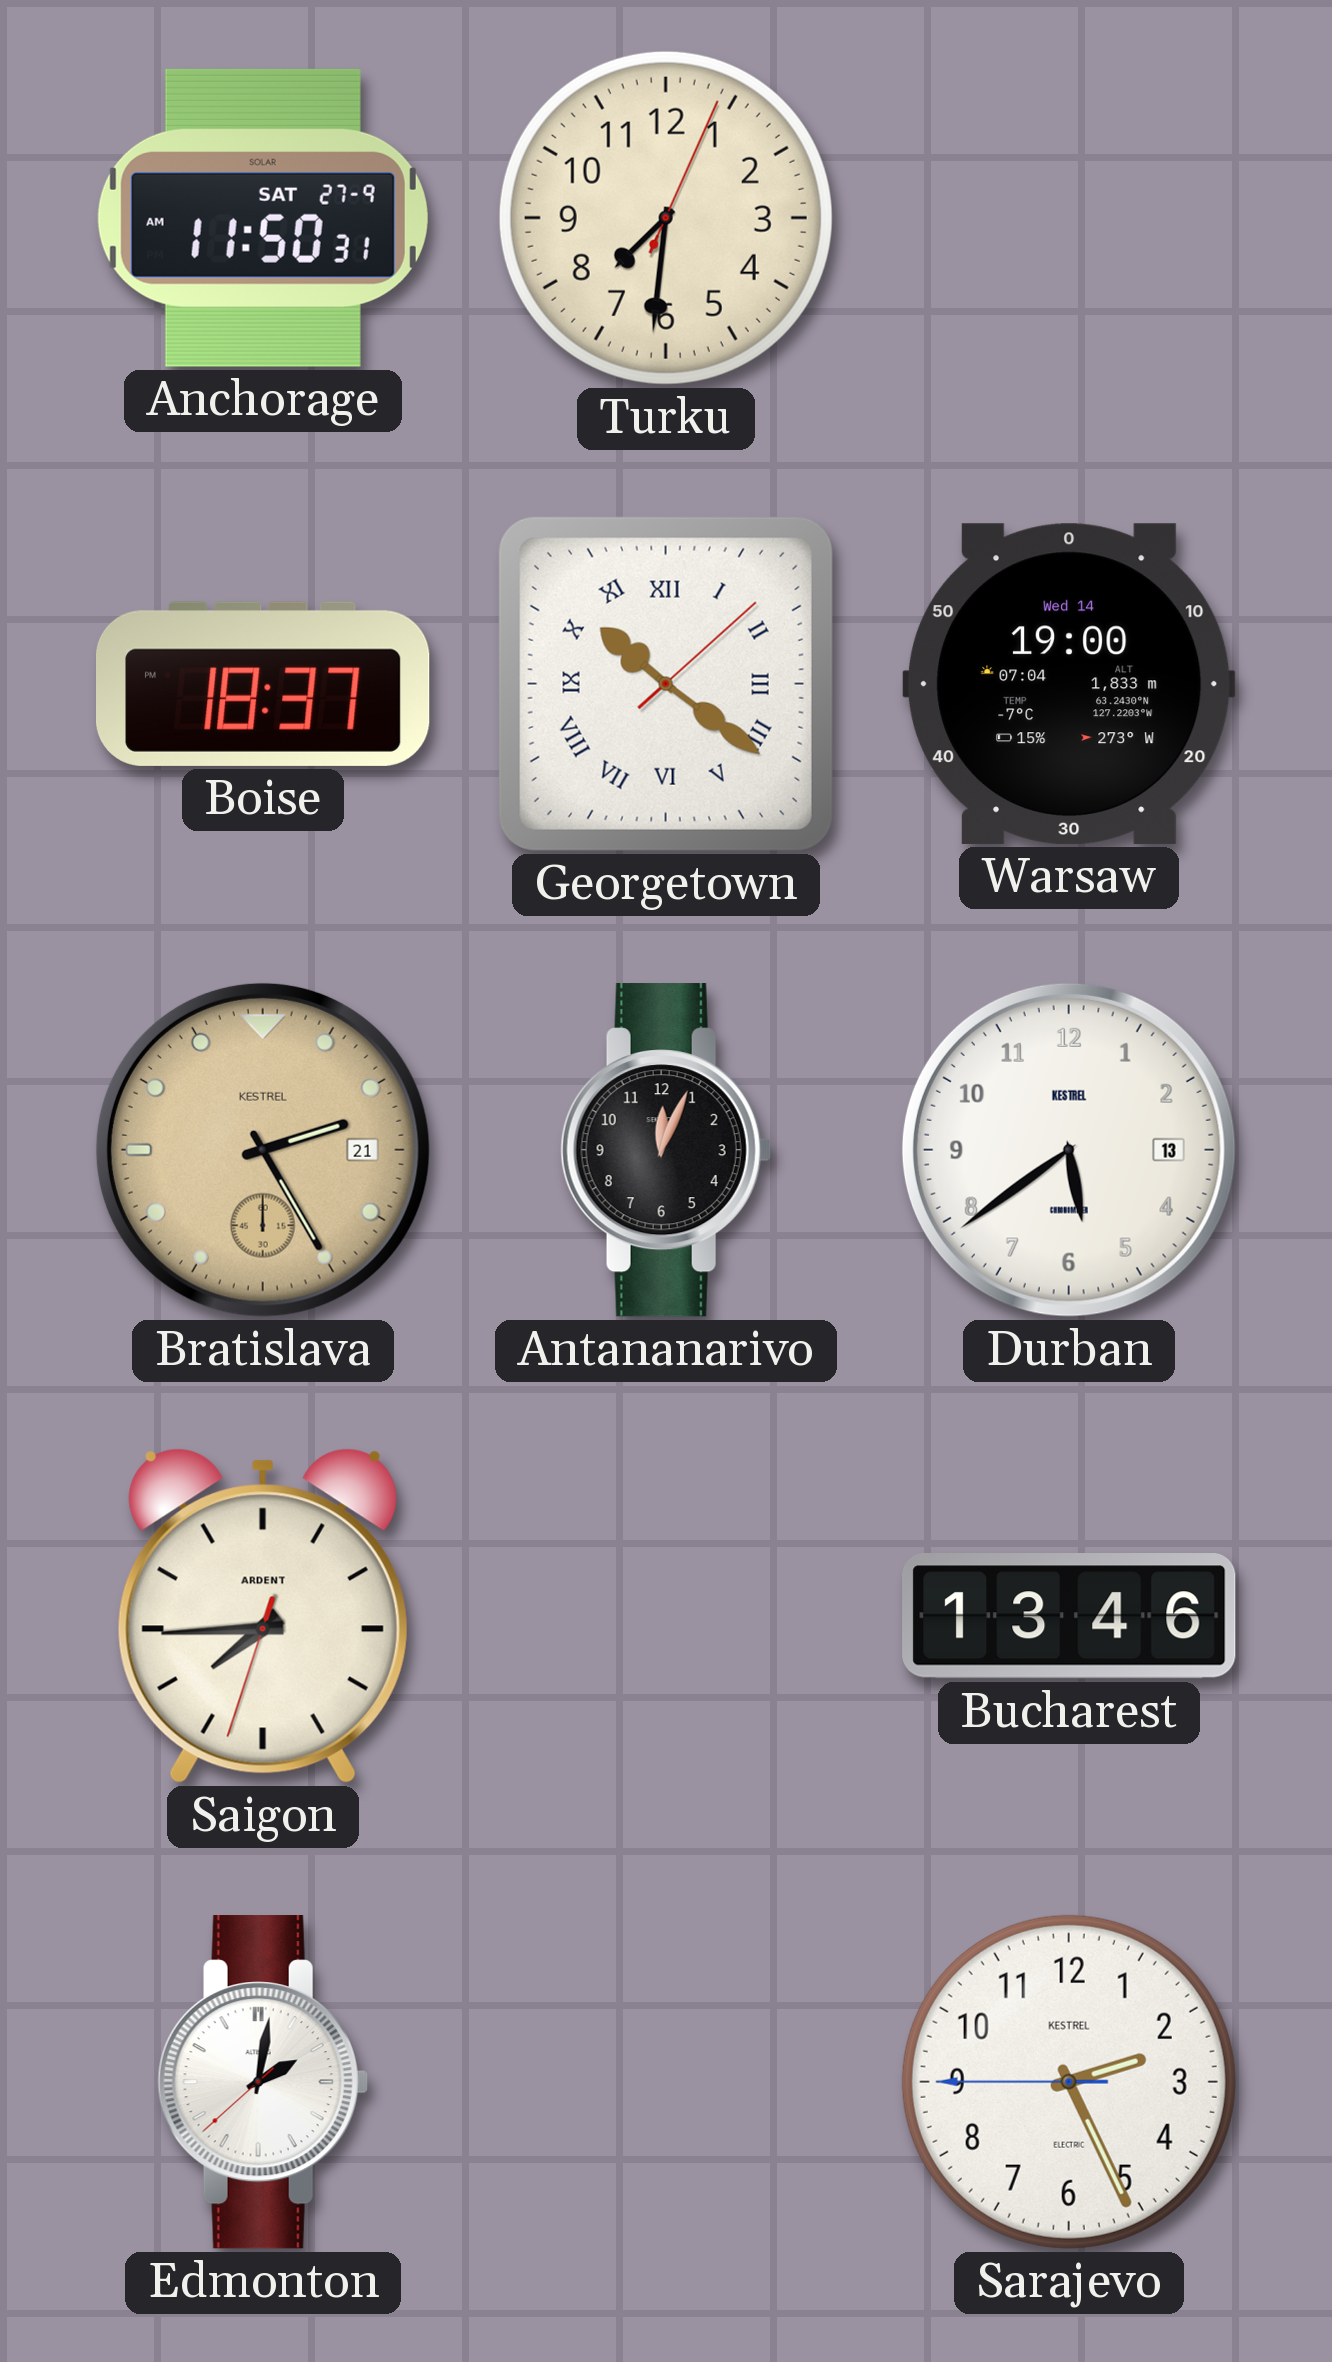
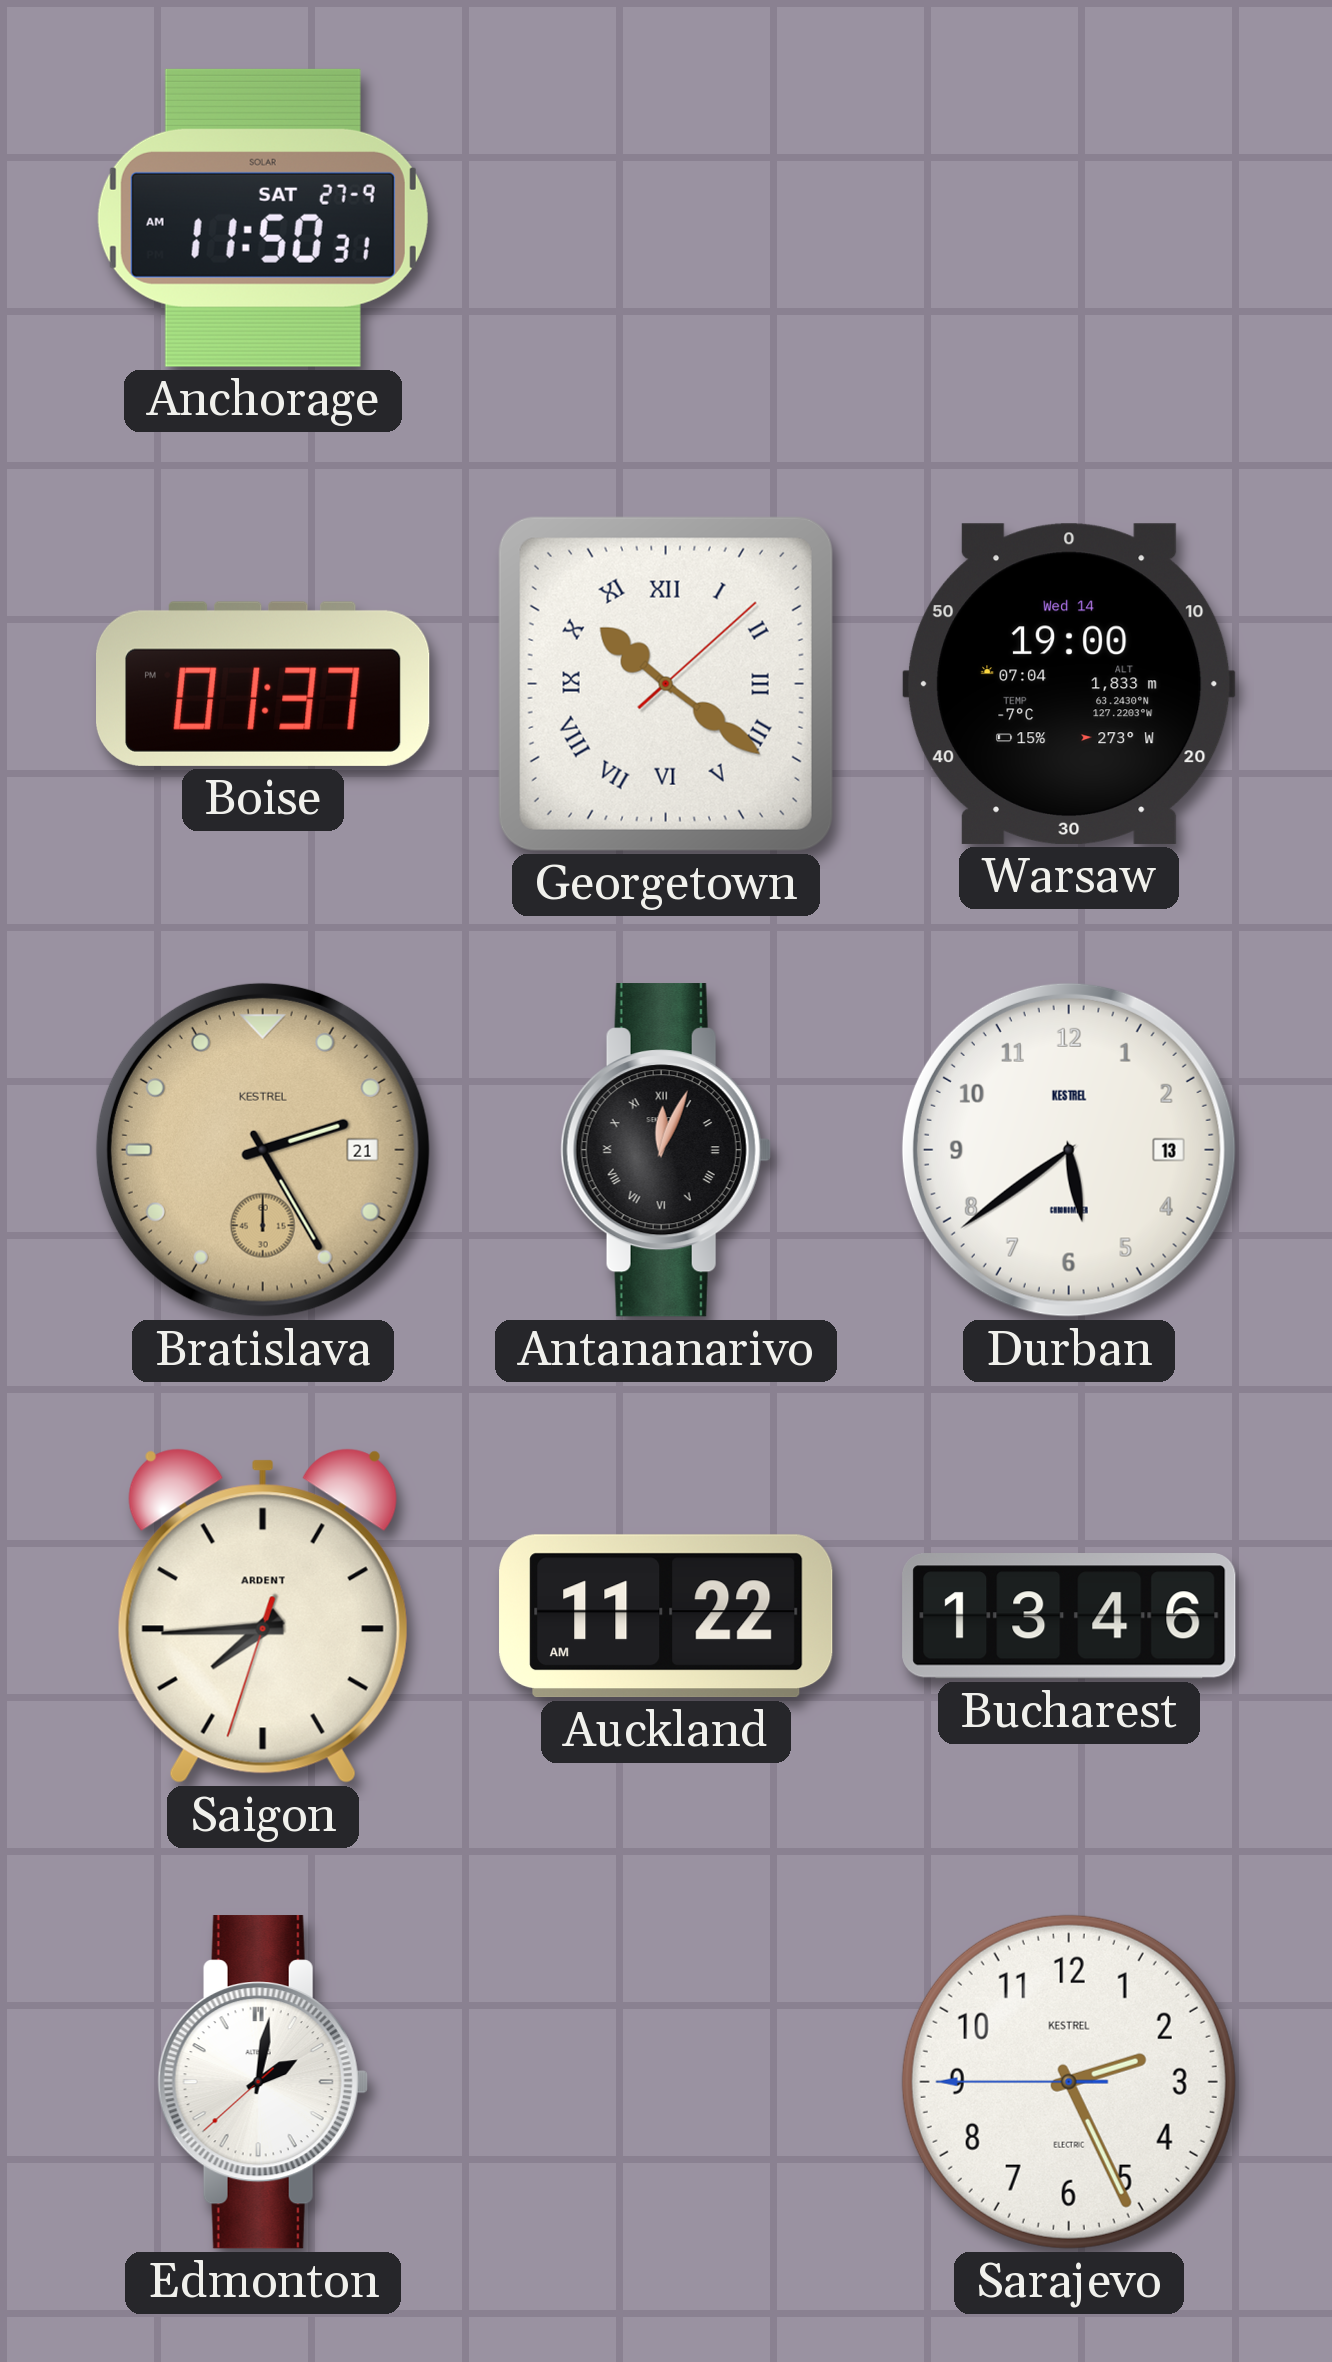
Turku: 7:31 -> none
Boise: 18:37 -> 01:37
Antananarivo numerals: Arabic -> Roman
Auckland: none -> 11:22
